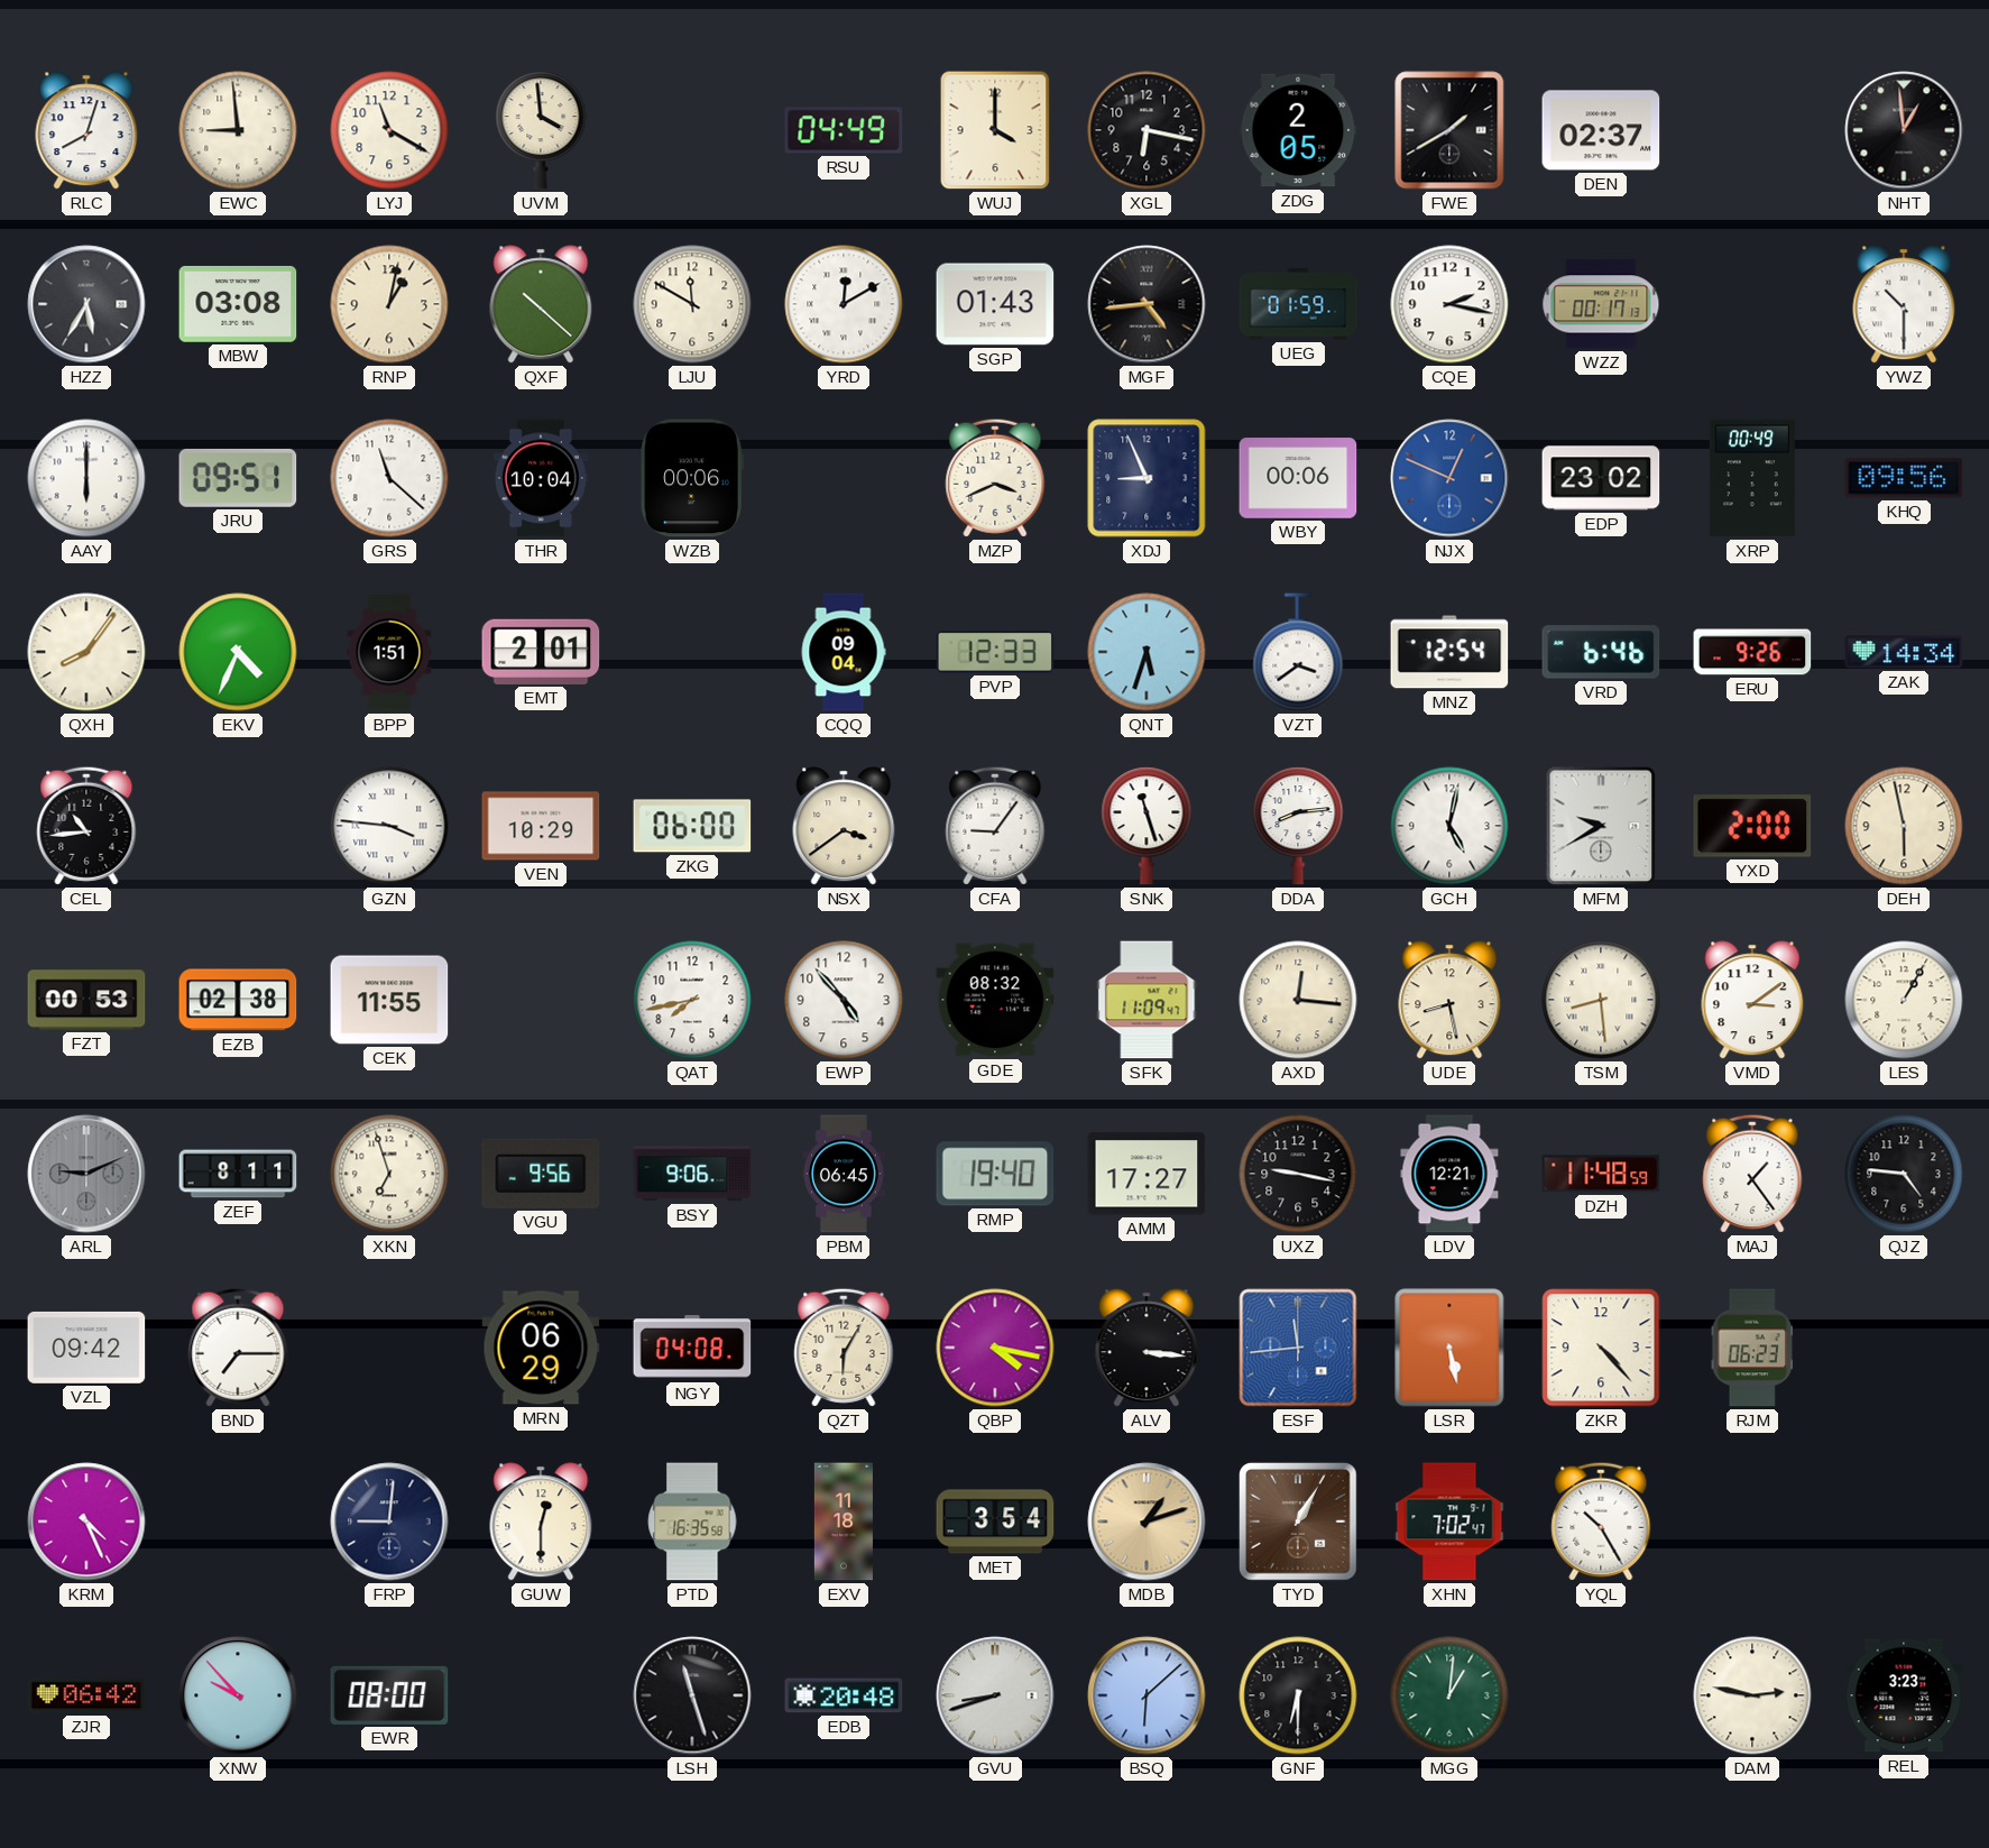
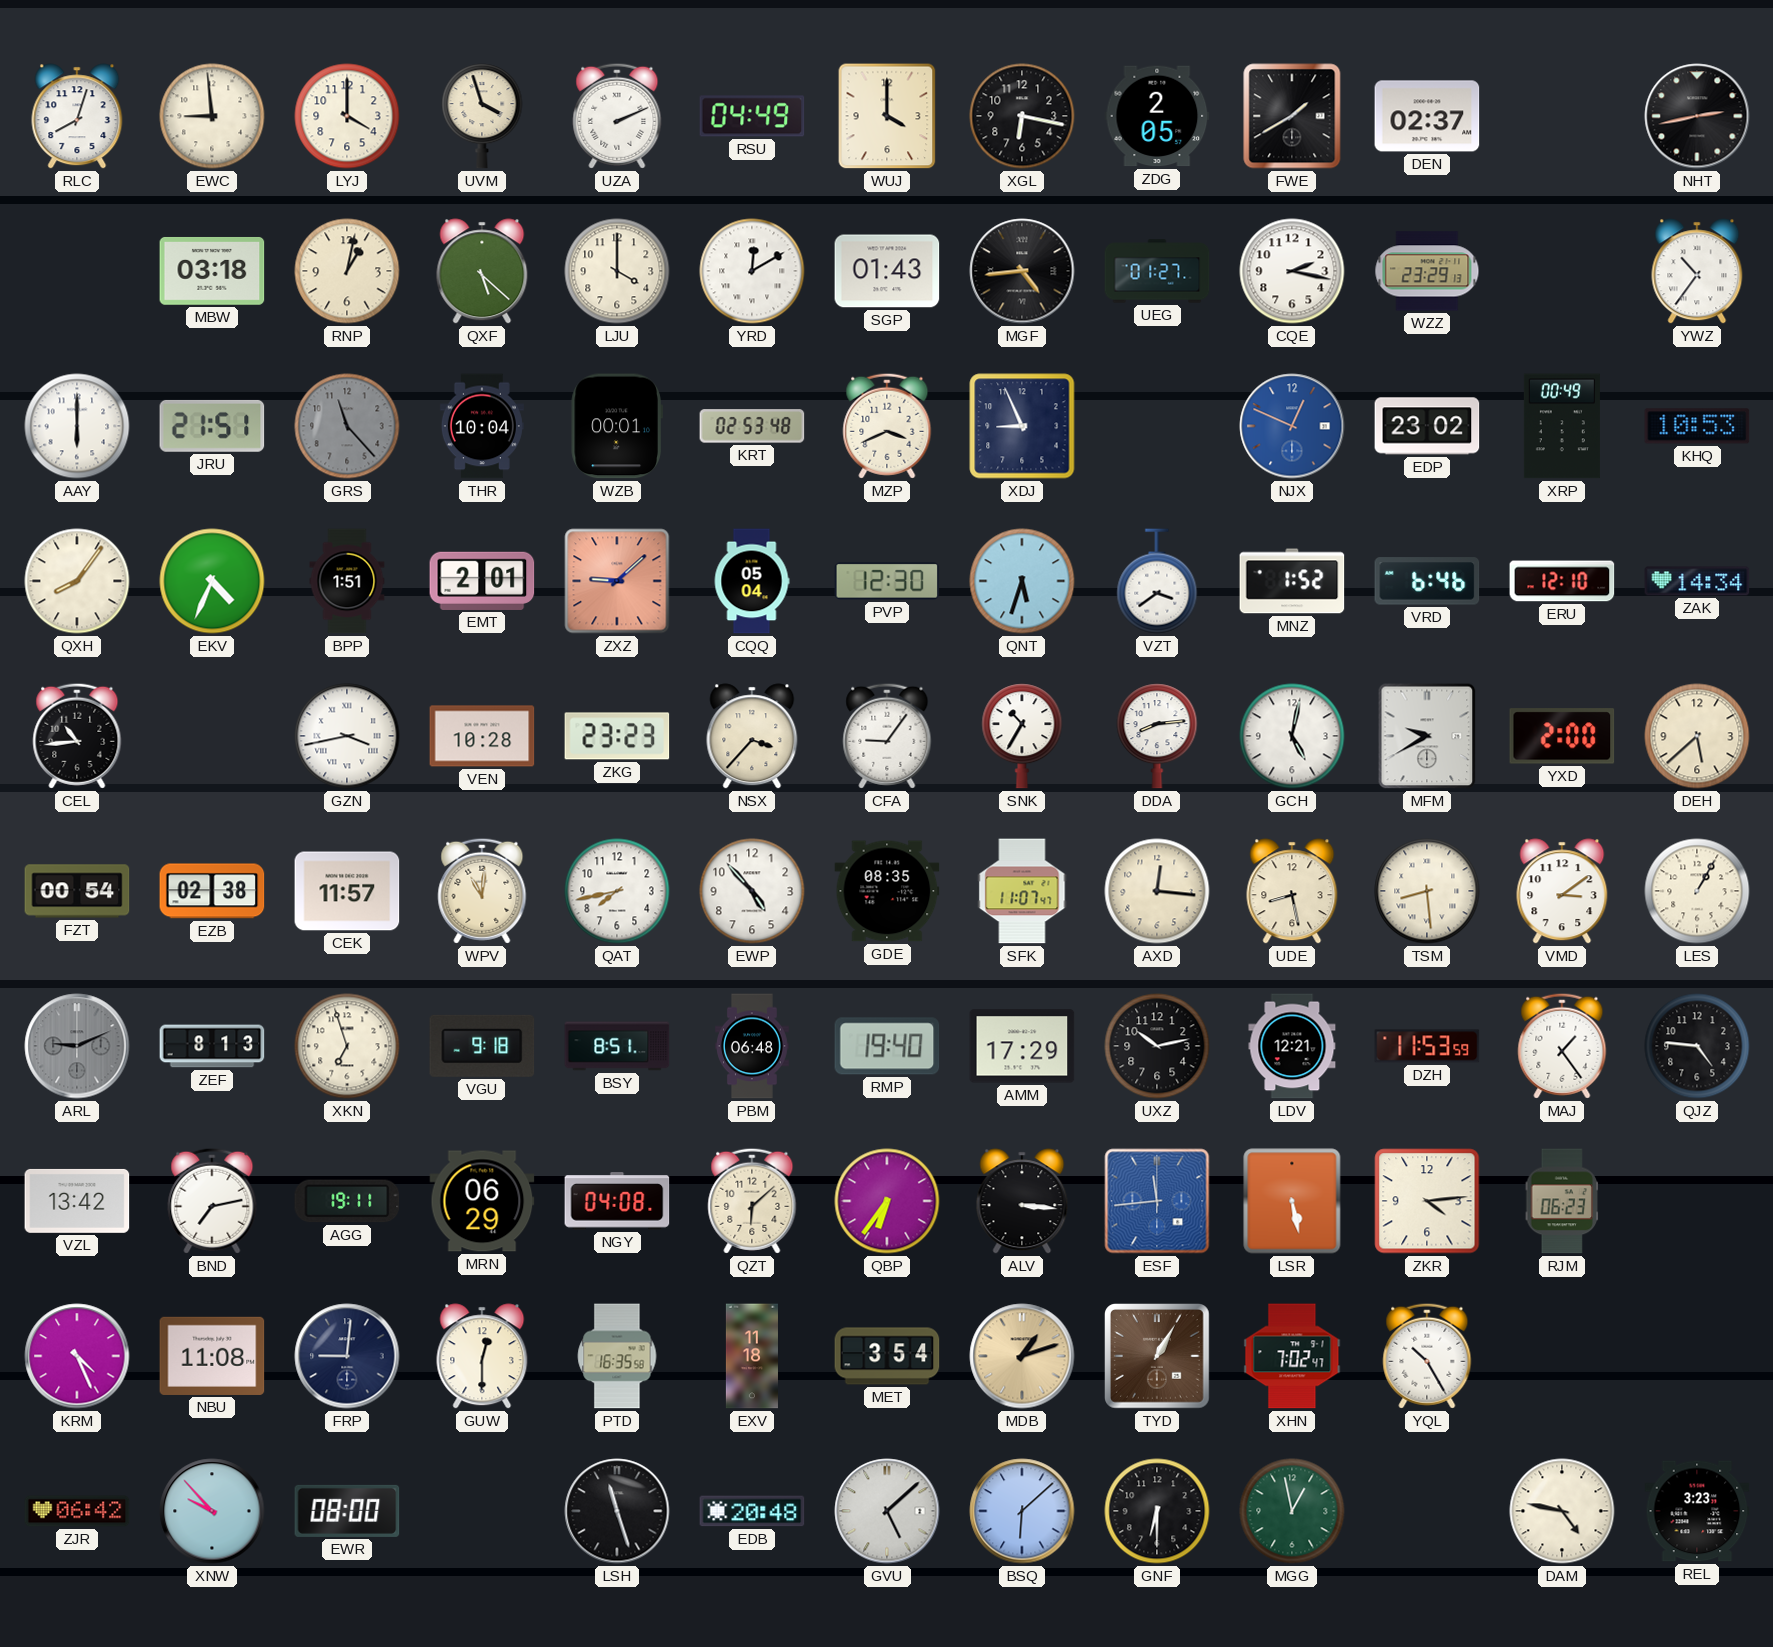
LYJ: 11:20 -> 4:00
UVM: 3:59 -> 3:57
UZA: none -> 2:11
NHT: 12:59 -> 2:43
HZZ: 5:35 -> none
MBW: 03:08 -> 03:18
QXF: 10:22 -> 5:22
LJU: 11:50 -> 4:00
UEG: 01:59 -> 01:27
WZZ: 00:17 -> 23:29
YWZ: 10:30 -> 10:36
JRU: 09:51 -> 21:51
GRS: 11:22 -> 11:23
GRS dial: white -> grey
WZB: 00:06 -> 00:01
KRT: none -> 02:53
WBY: 00:06 -> none
KHQ: 09:56 -> 10:53
ZXZ: none -> 9:08
CQQ: 09:04 -> 05:04
PVP: 12:33 -> 12:30
MNZ: 12:54 -> 1:52
ERU: 9:26 -> 12:10
GZN: 3:46 -> 3:43
VEN: 10:29 -> 10:28
ZKG: 06:00 -> 23:23
NSX: 3:39 -> 3:37
SNK: 11:27 -> 10:35
DEH: 5:58 -> 5:38
FZT: 00:53 -> 00:54
CEK: 11:55 -> 11:57
WPV: none -> 11:01
GDE: 08:32 -> 08:35
SFK: 11:09 -> 11:07
ZEF: 8:11 -> 8:13
VGU: 9:56 -> 9:18
BSY: 9:06 -> 8:51
PBM: 06:45 -> 06:48
AMM: 17:27 -> 17:29
UXZ: 9:17 -> 10:13
DZH: 11:48 -> 11:53
VZL: 09:42 -> 13:42
BND: 7:15 -> 7:13
AGG: none -> 19:11
QZT: 6:05 -> 6:08
QBP: 4:17 -> 6:36
ZKR: 4:23 -> 4:14
NBU: none -> 11:08
GVU: 8:42 -> 5:08
MGG: 1:01 -> 12:58
DAM: 2:47 -> 4:47
